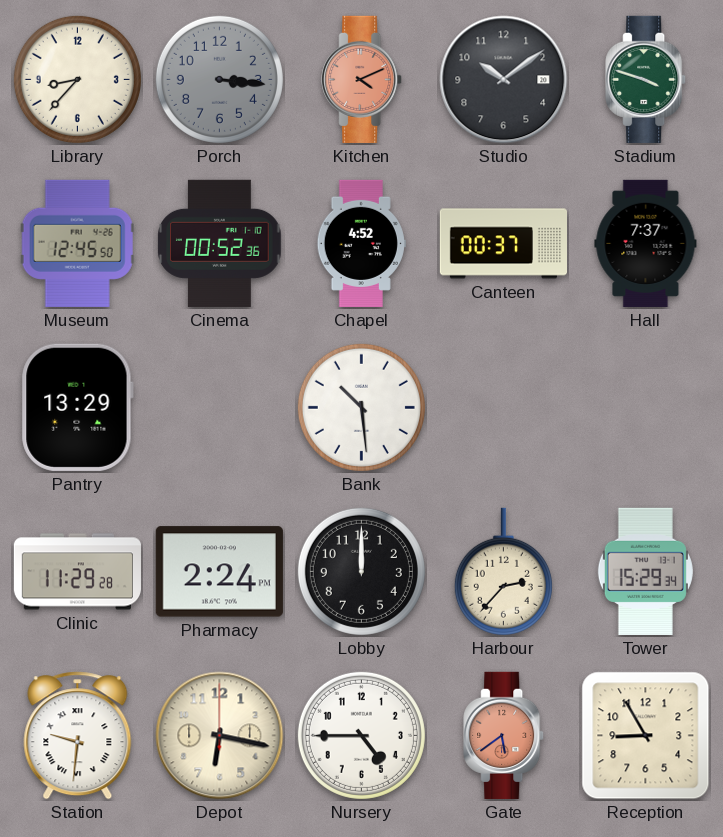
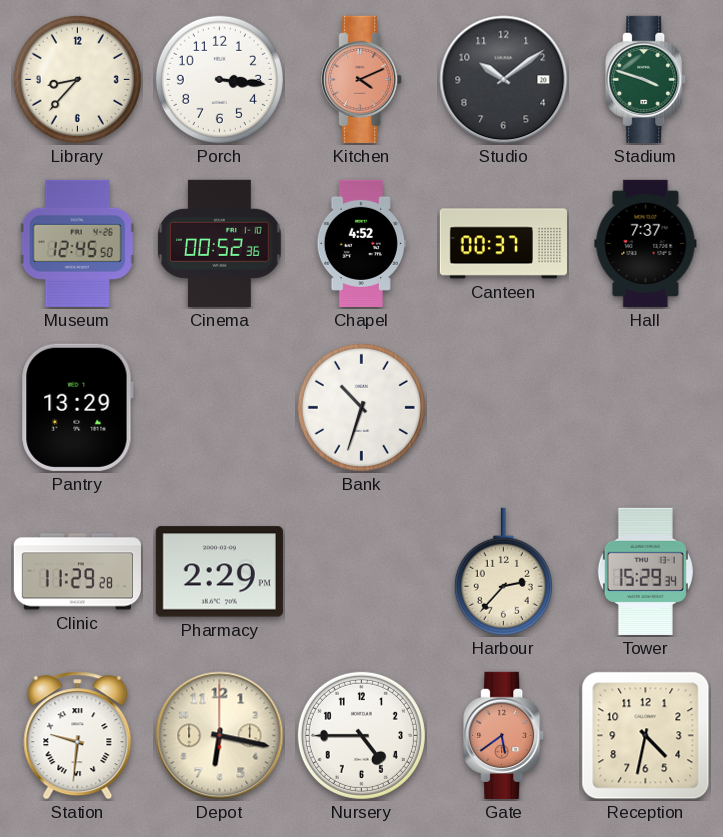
Porch dial: grey -> white
Bank: 10:29 -> 10:33
Pharmacy: 2:24 -> 2:29
Lobby: 12:00 -> none
Reception: 8:55 -> 4:32
